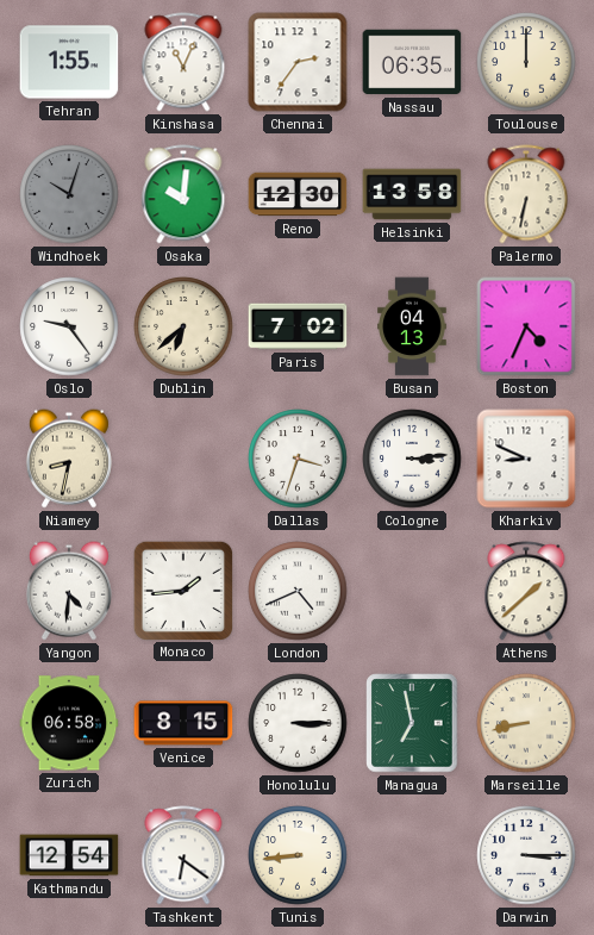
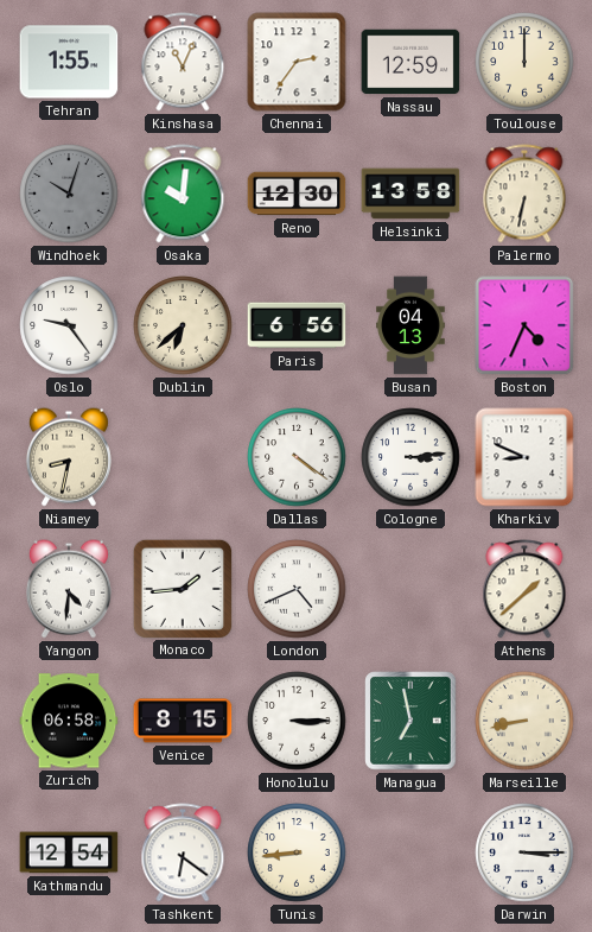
Nassau: 06:35 -> 12:59
Paris: 7:02 -> 6:56
Dallas: 3:33 -> 4:21
